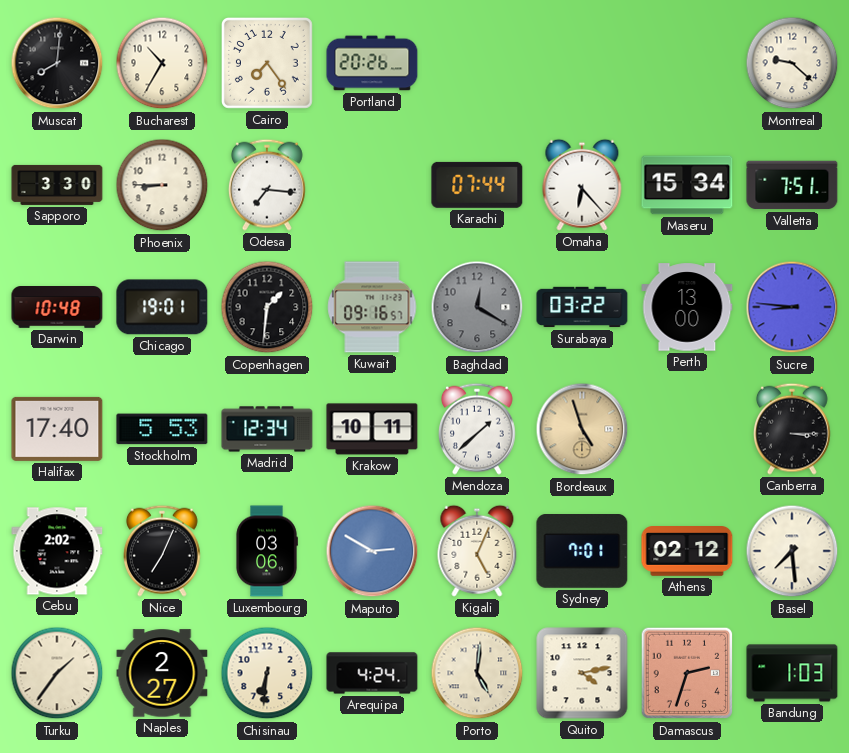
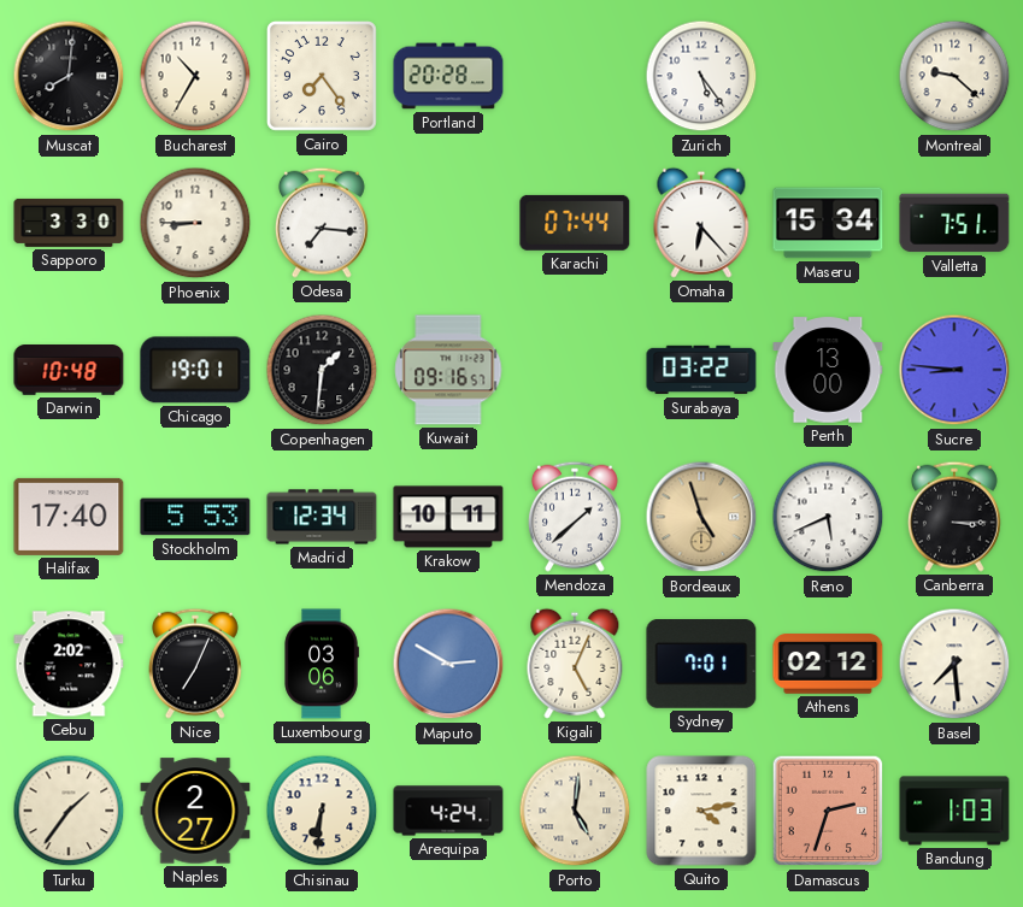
Portland: 20:26 -> 20:28
Zurich: none -> 5:24
Baghdad: 12:20 -> none
Reno: none -> 5:41
